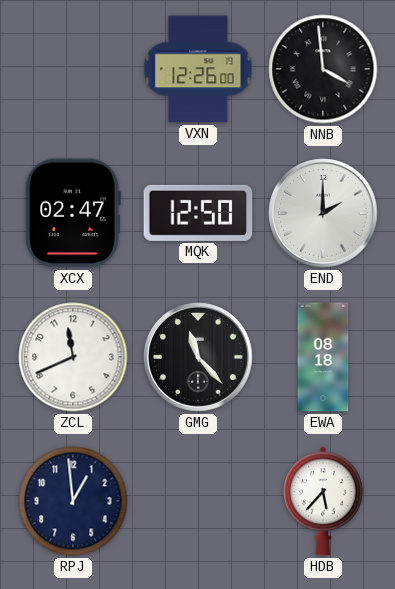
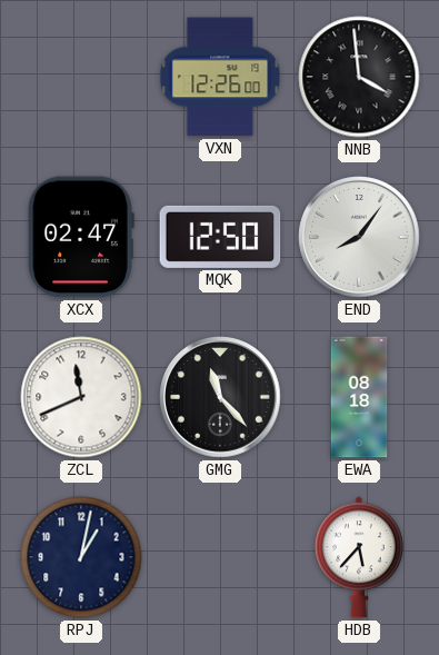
END: 2:00 -> 8:06
RPJ: 12:59 -> 1:02
